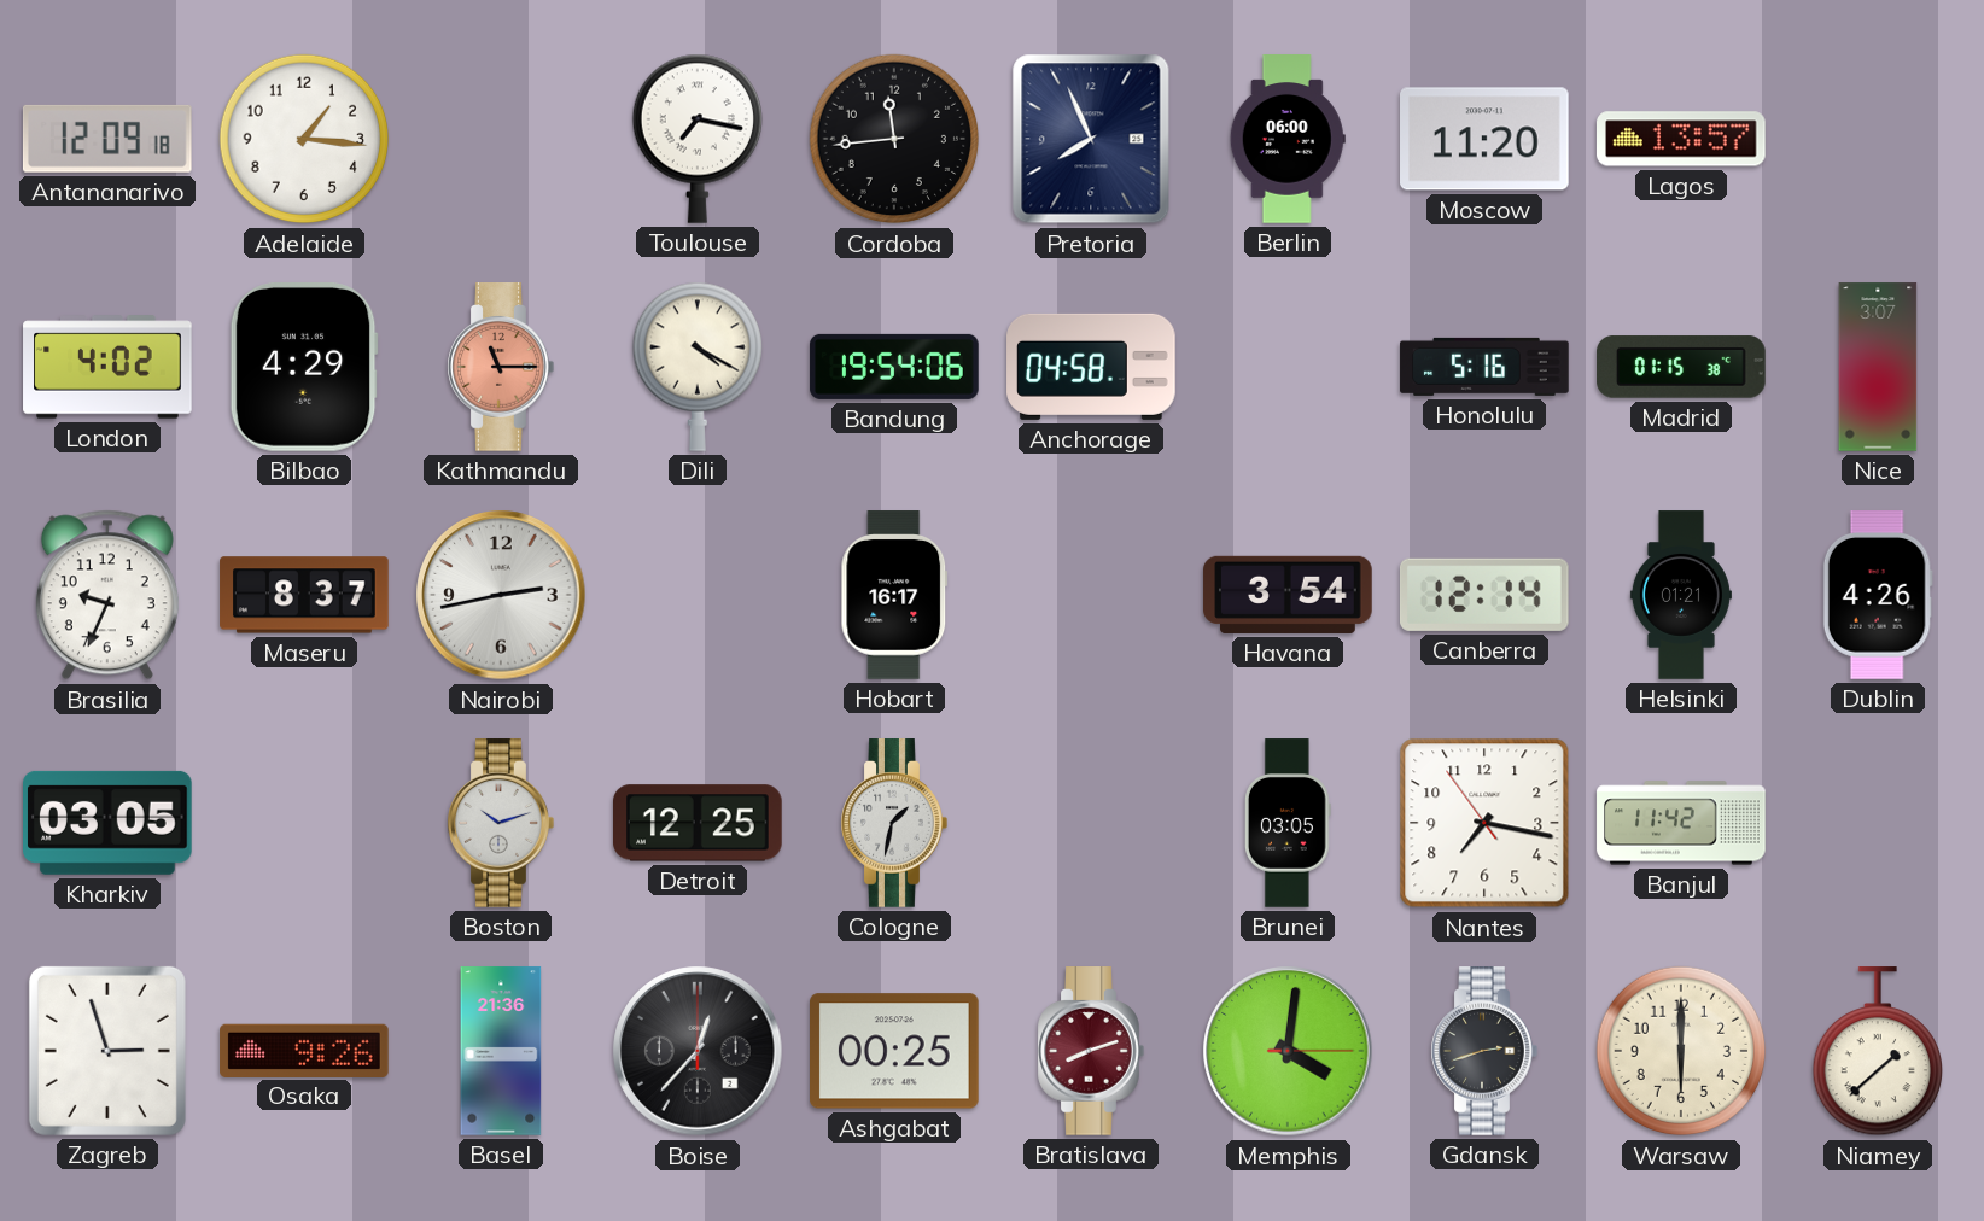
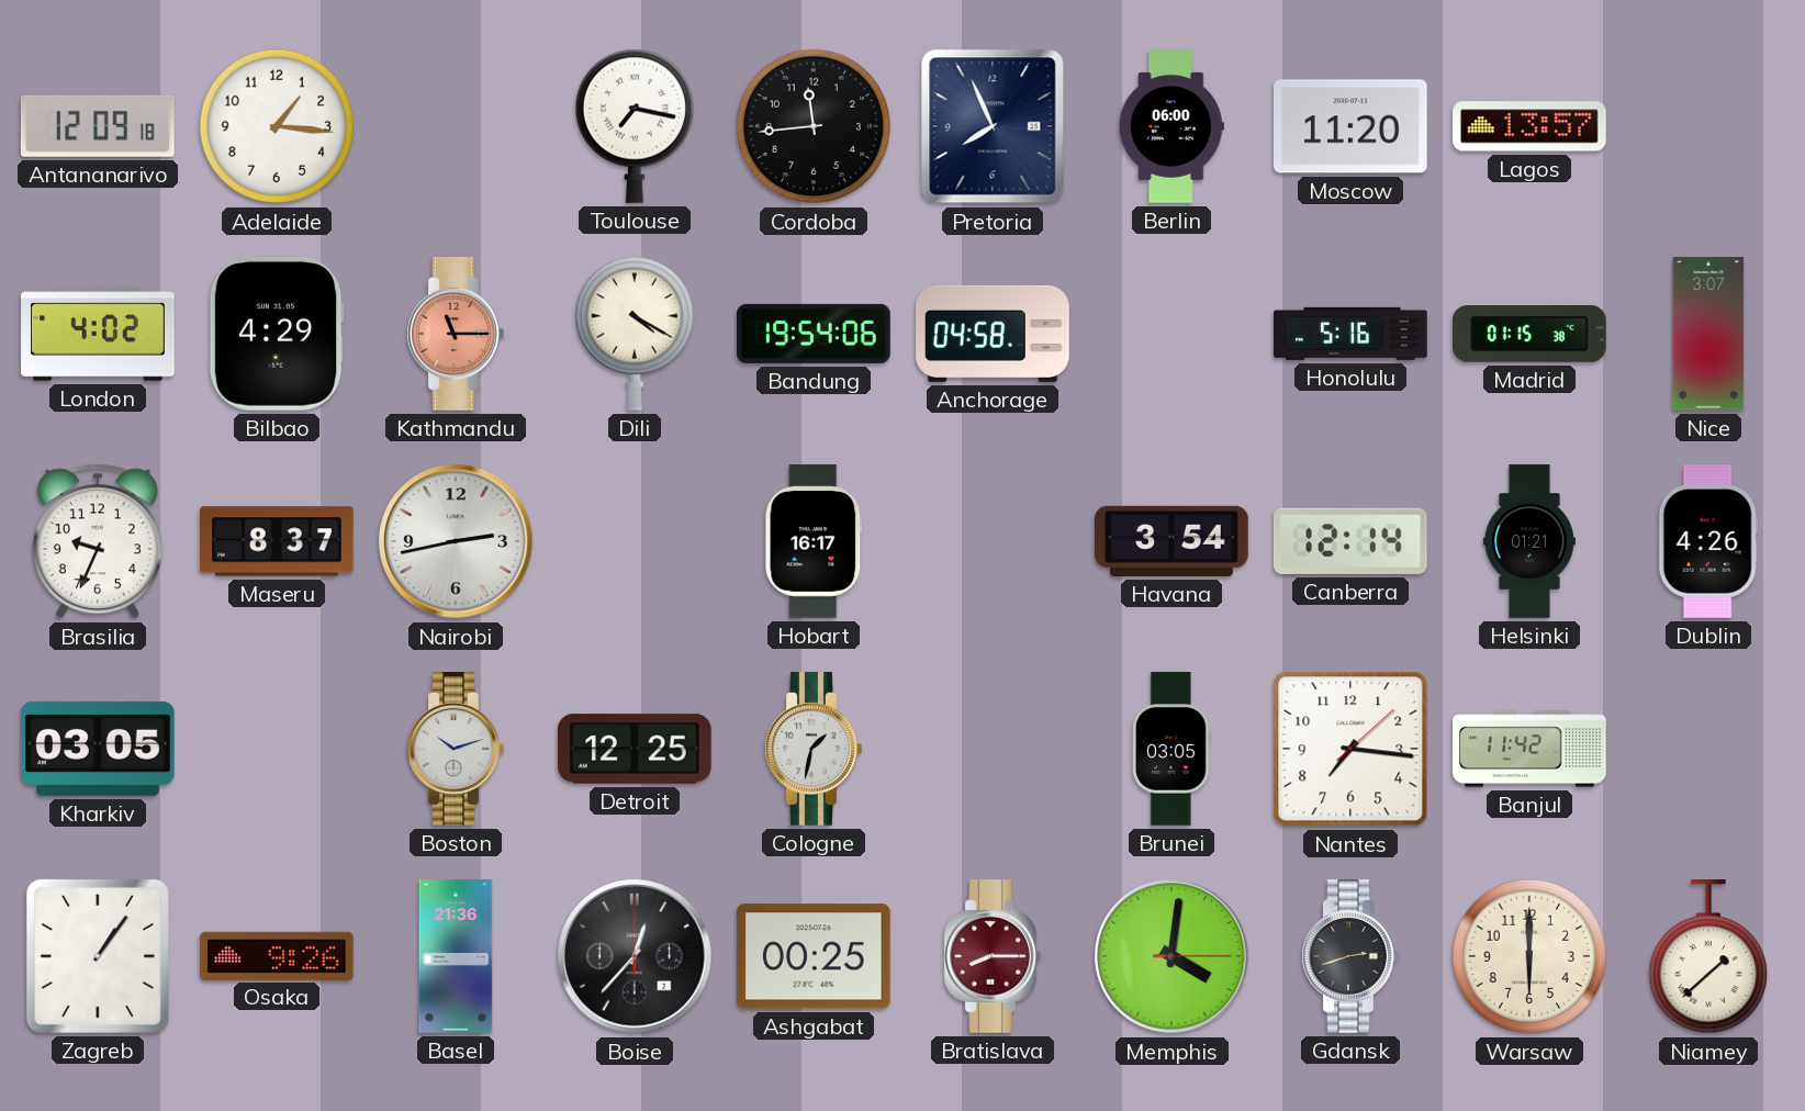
Nantes: 7:16:54 -> 7:16:08
Zagreb: 2:57 -> 1:06
Bratislava: 8:12 -> 8:15
